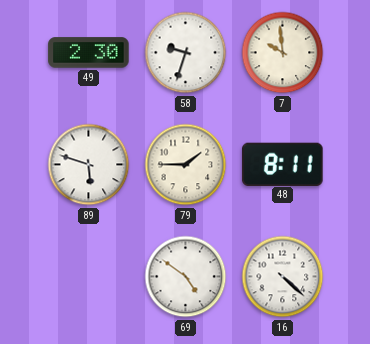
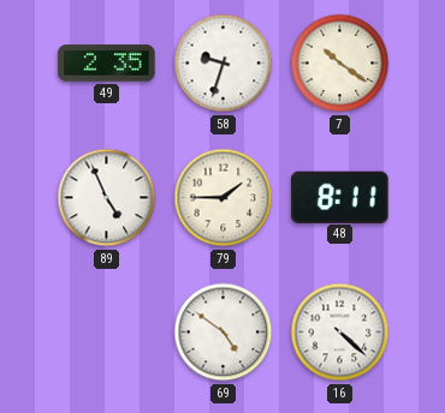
49: 2:30 -> 2:35
7: 9:59 -> 10:21
89: 5:48 -> 4:56
